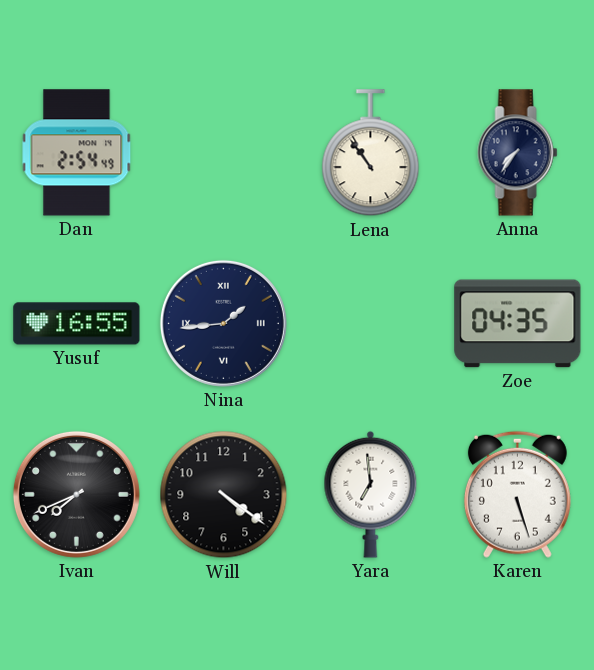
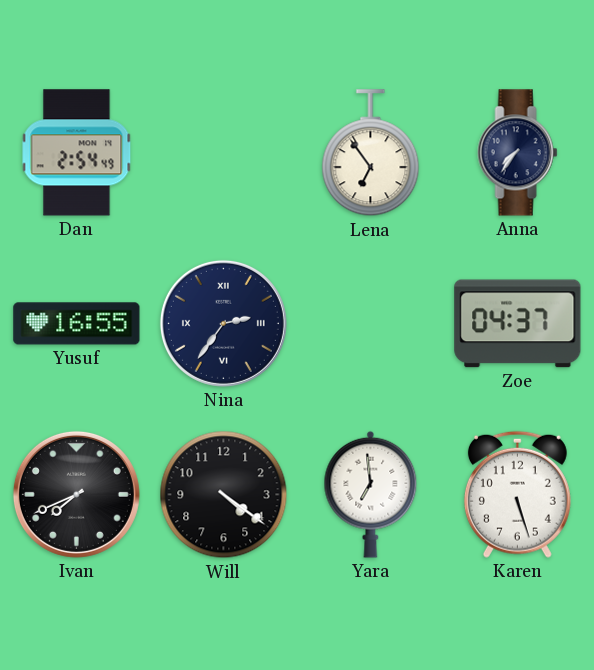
Lena: 10:54 -> 6:54
Nina: 1:44 -> 2:36
Zoe: 04:35 -> 04:37
